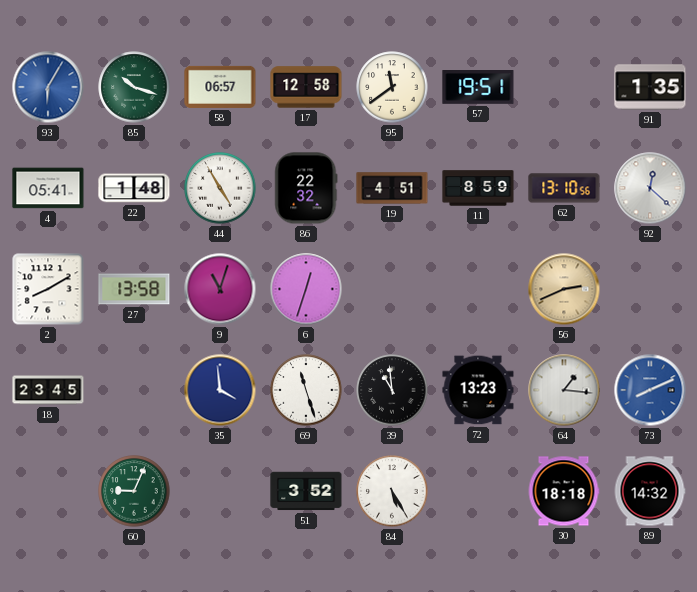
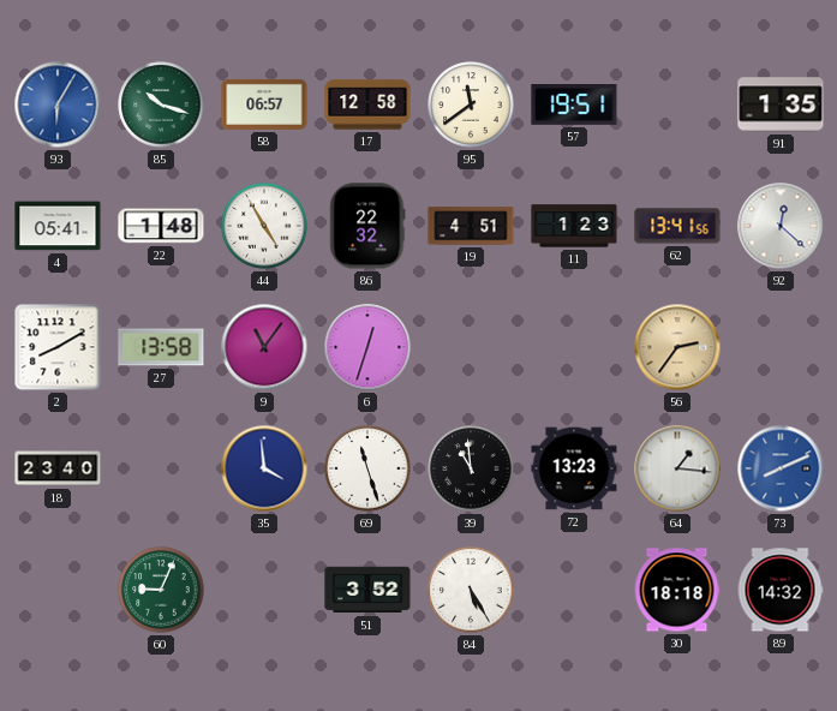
11: 8:59 -> 1:23
62: 13:10 -> 13:41
9: 11:03 -> 11:06
56: 2:41 -> 2:36
18: 23:45 -> 23:40
